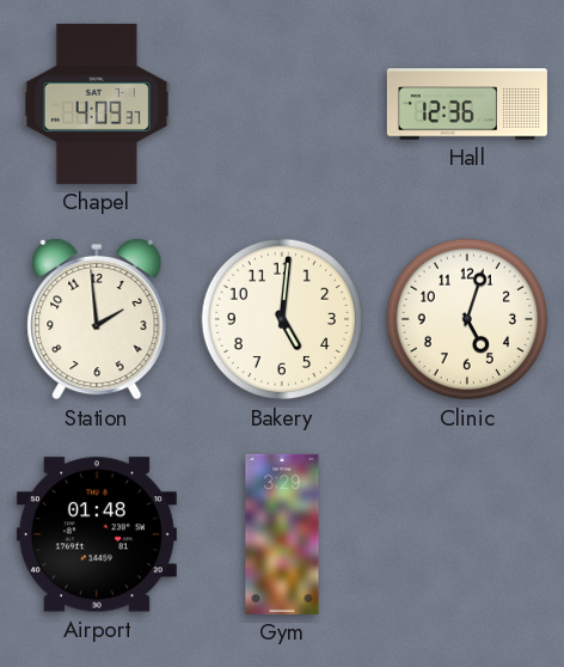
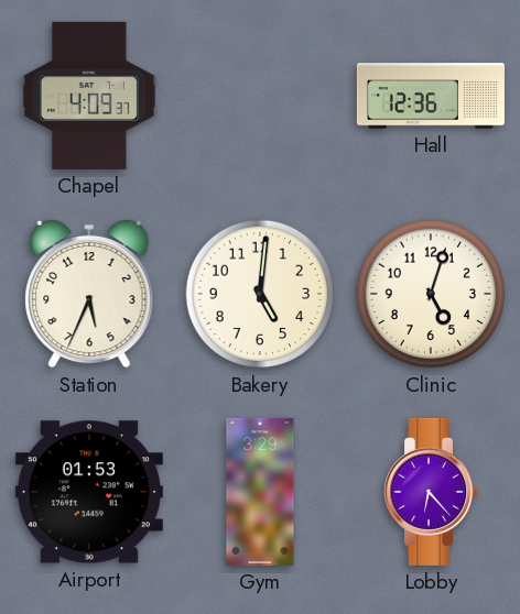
Station: 1:59 -> 5:34
Airport: 01:48 -> 01:53
Lobby: none -> 6:23
